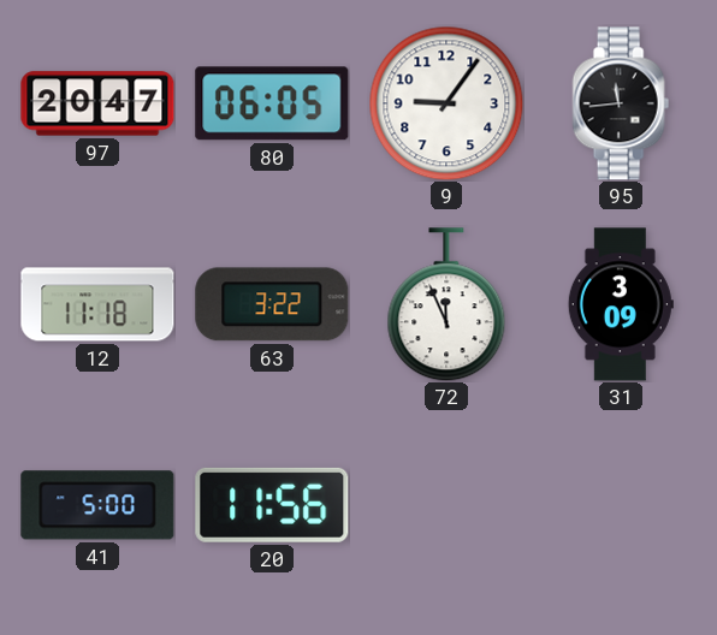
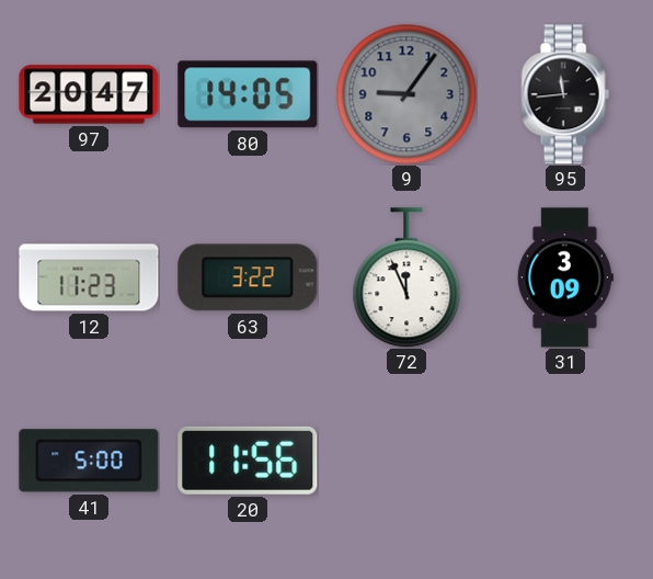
80: 06:05 -> 14:05
9 dial: white -> grey
12: 11:18 -> 11:23
